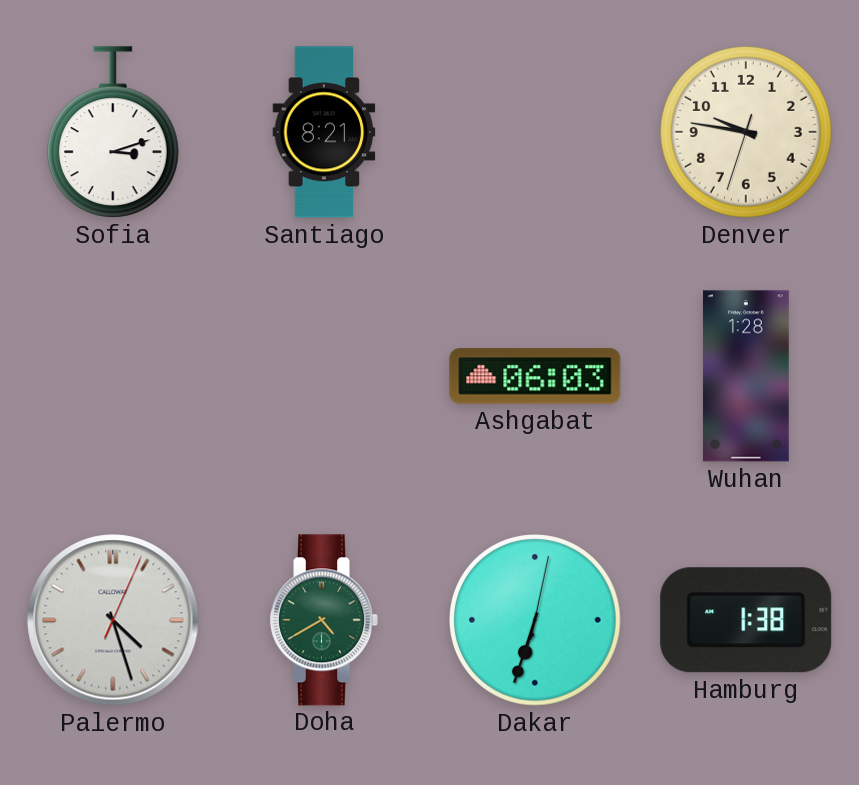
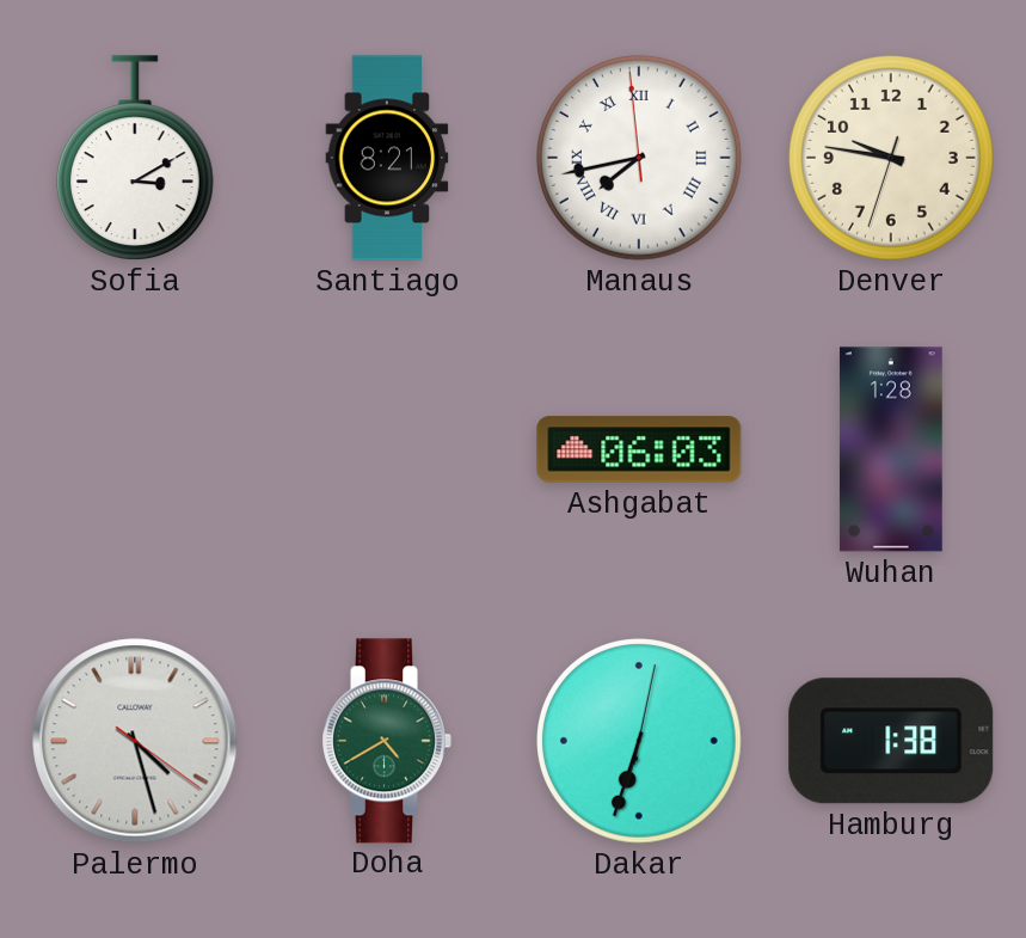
Sofia: 3:12 -> 3:10
Manaus: none -> 7:42
Palermo: 4:27:04 -> 4:27:21
